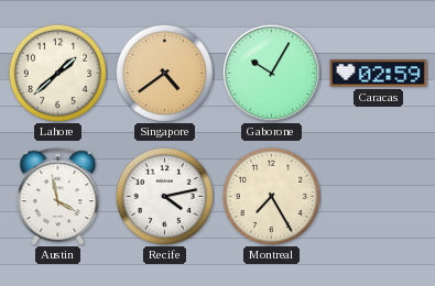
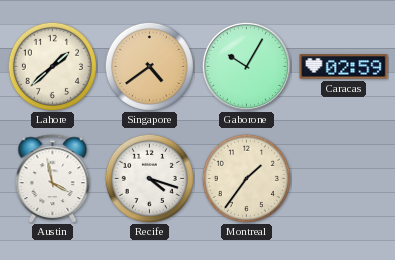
Recife: 4:13 -> 4:18
Montreal: 7:25 -> 1:36
